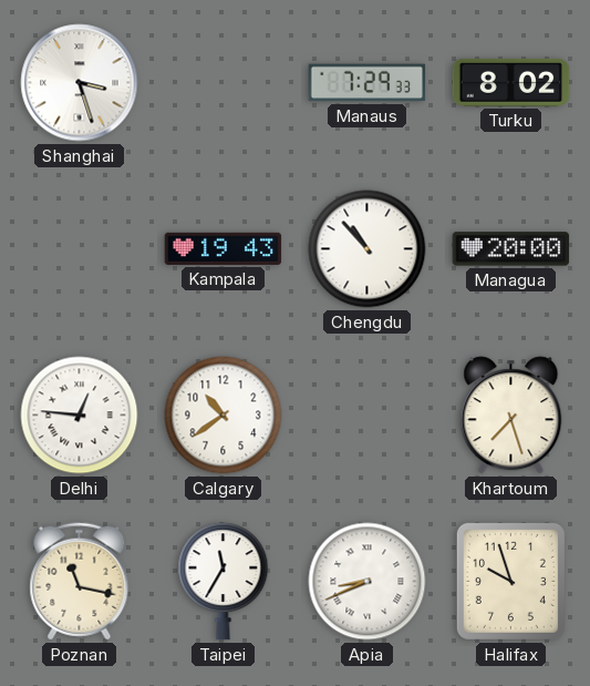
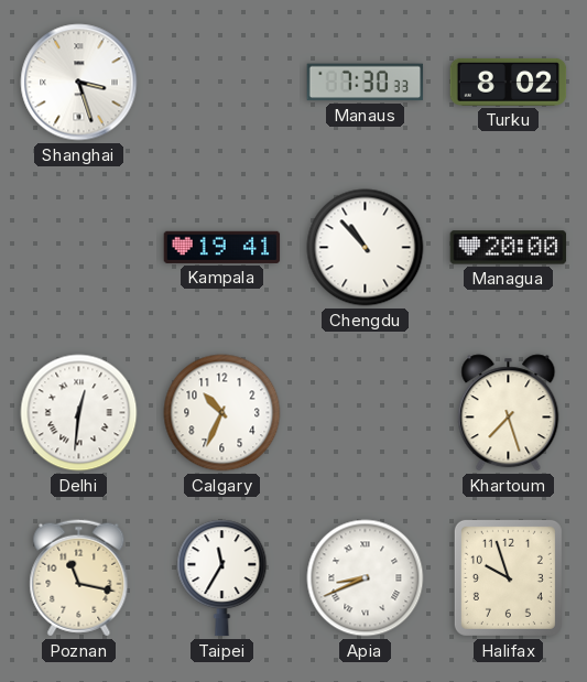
Manaus: 7:29 -> 7:30
Kampala: 19:43 -> 19:41
Delhi: 12:46 -> 12:31
Calgary: 10:39 -> 10:34
